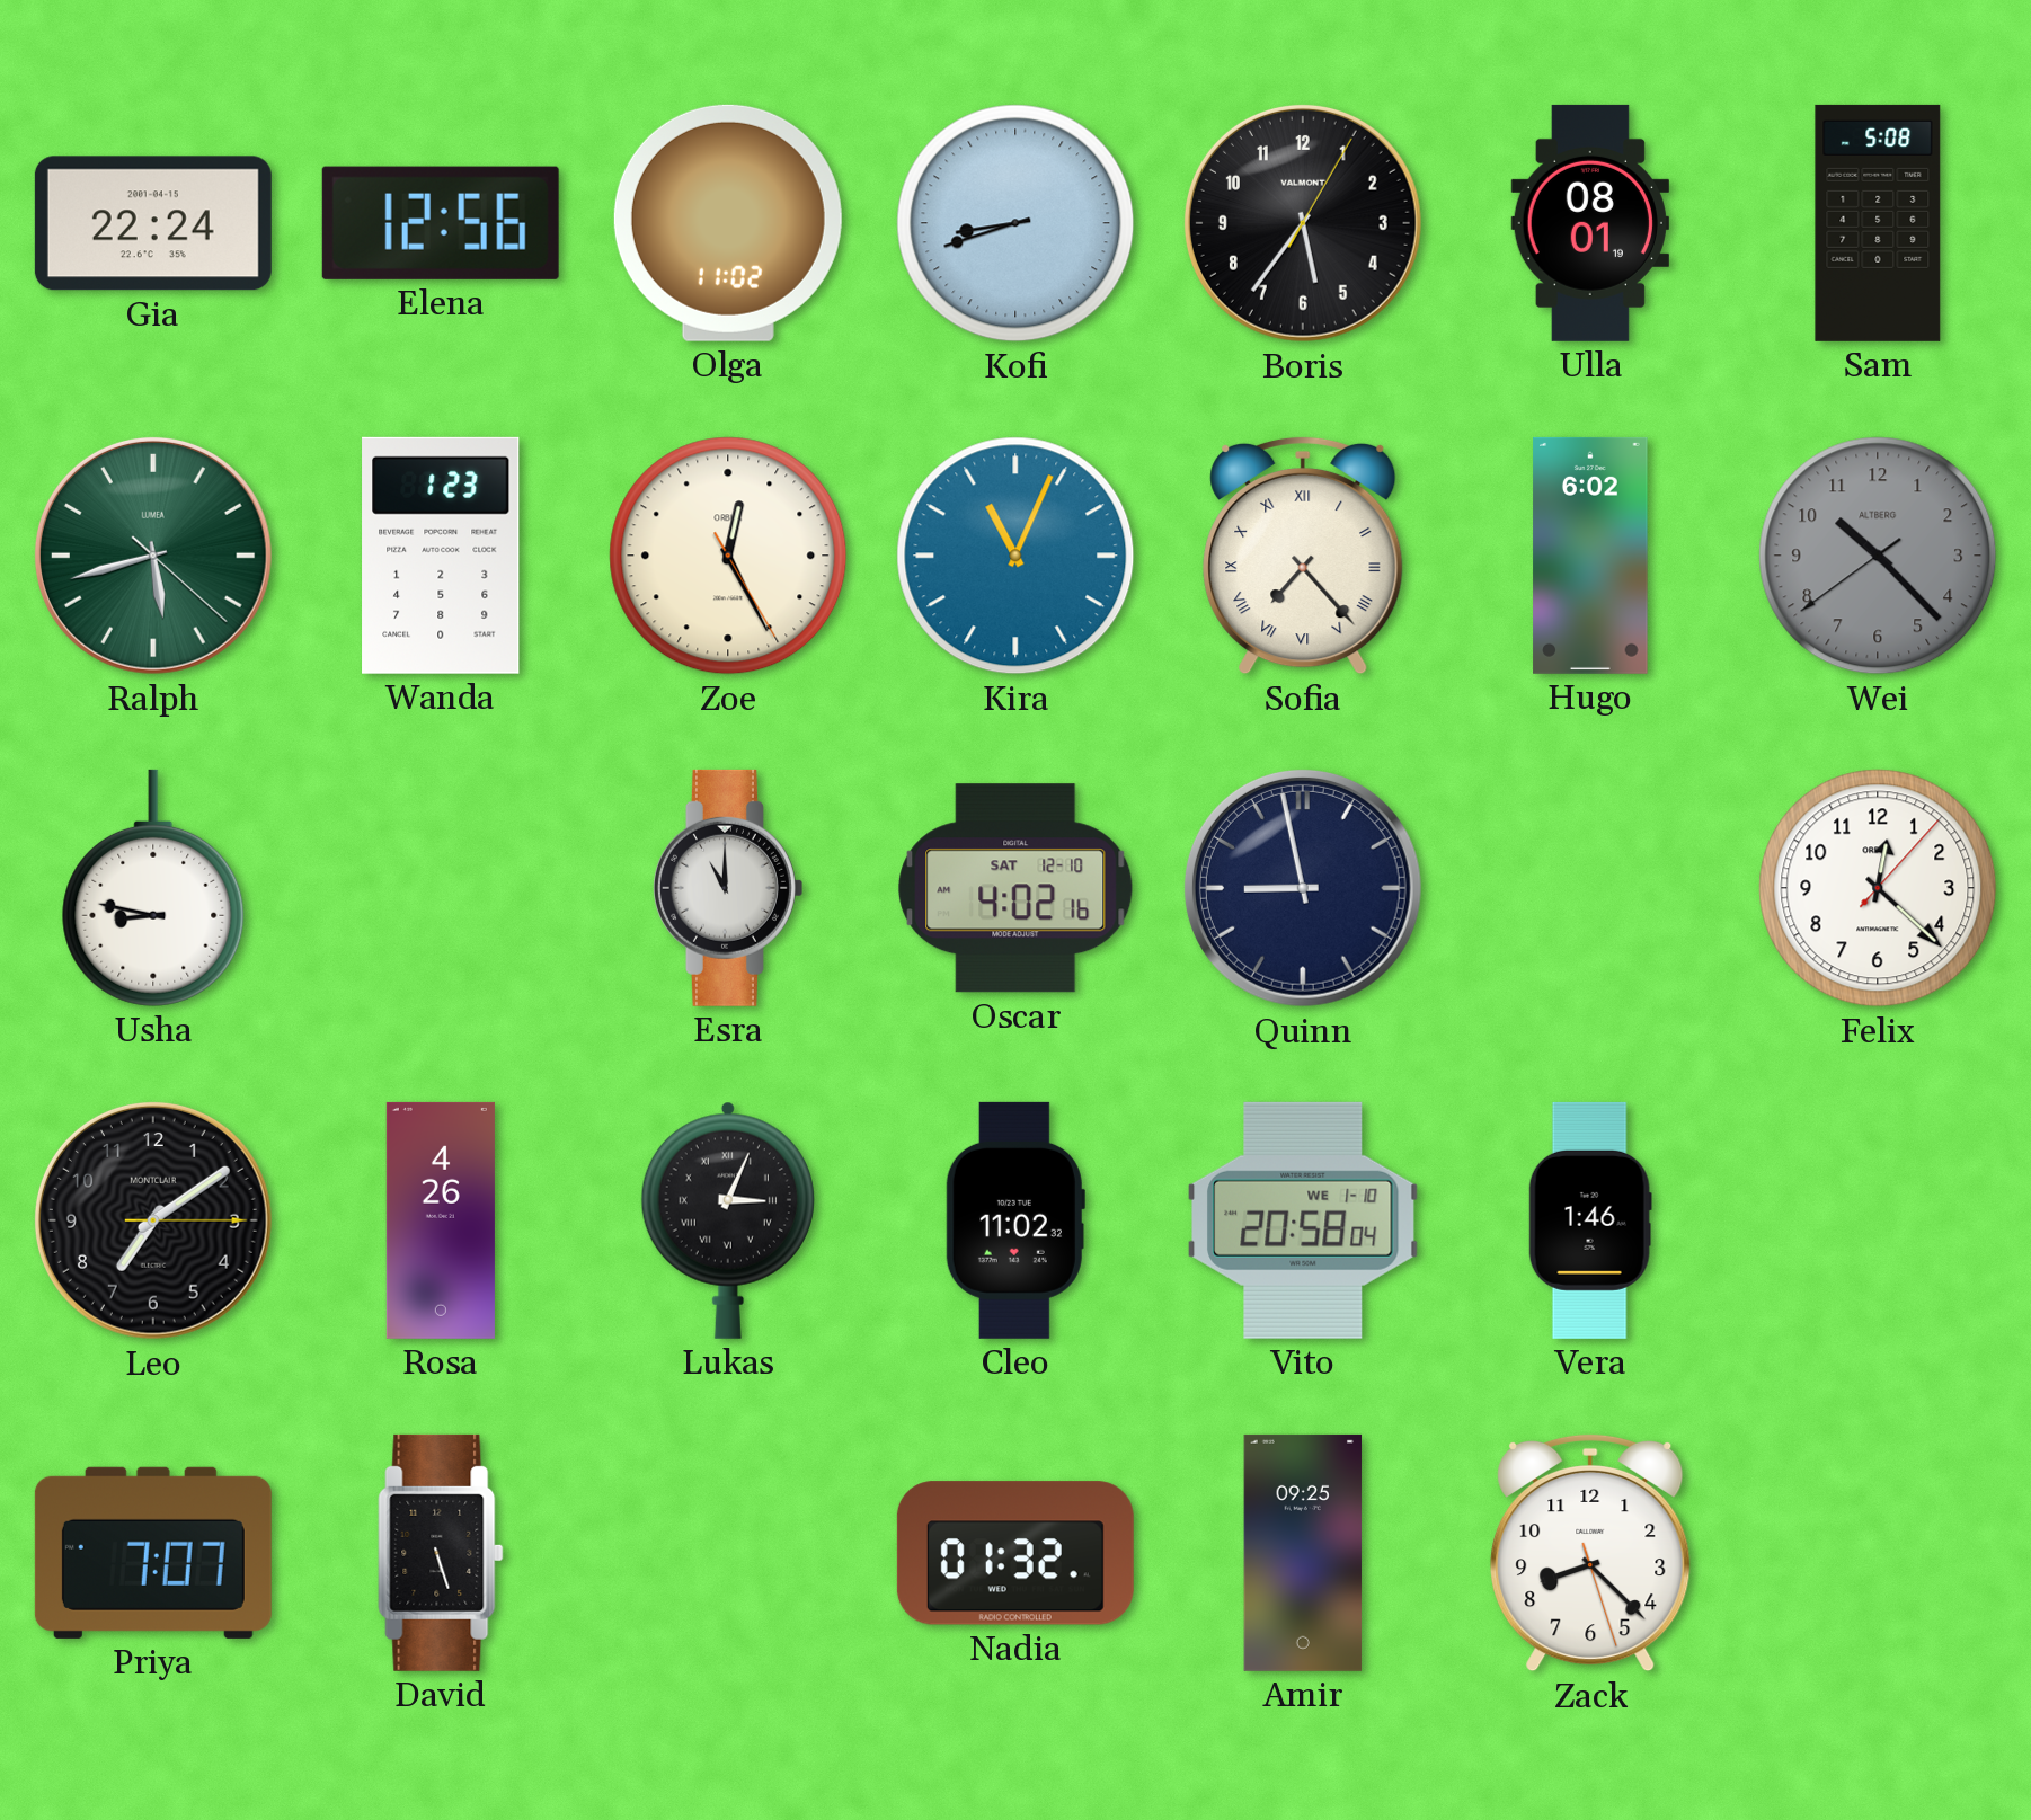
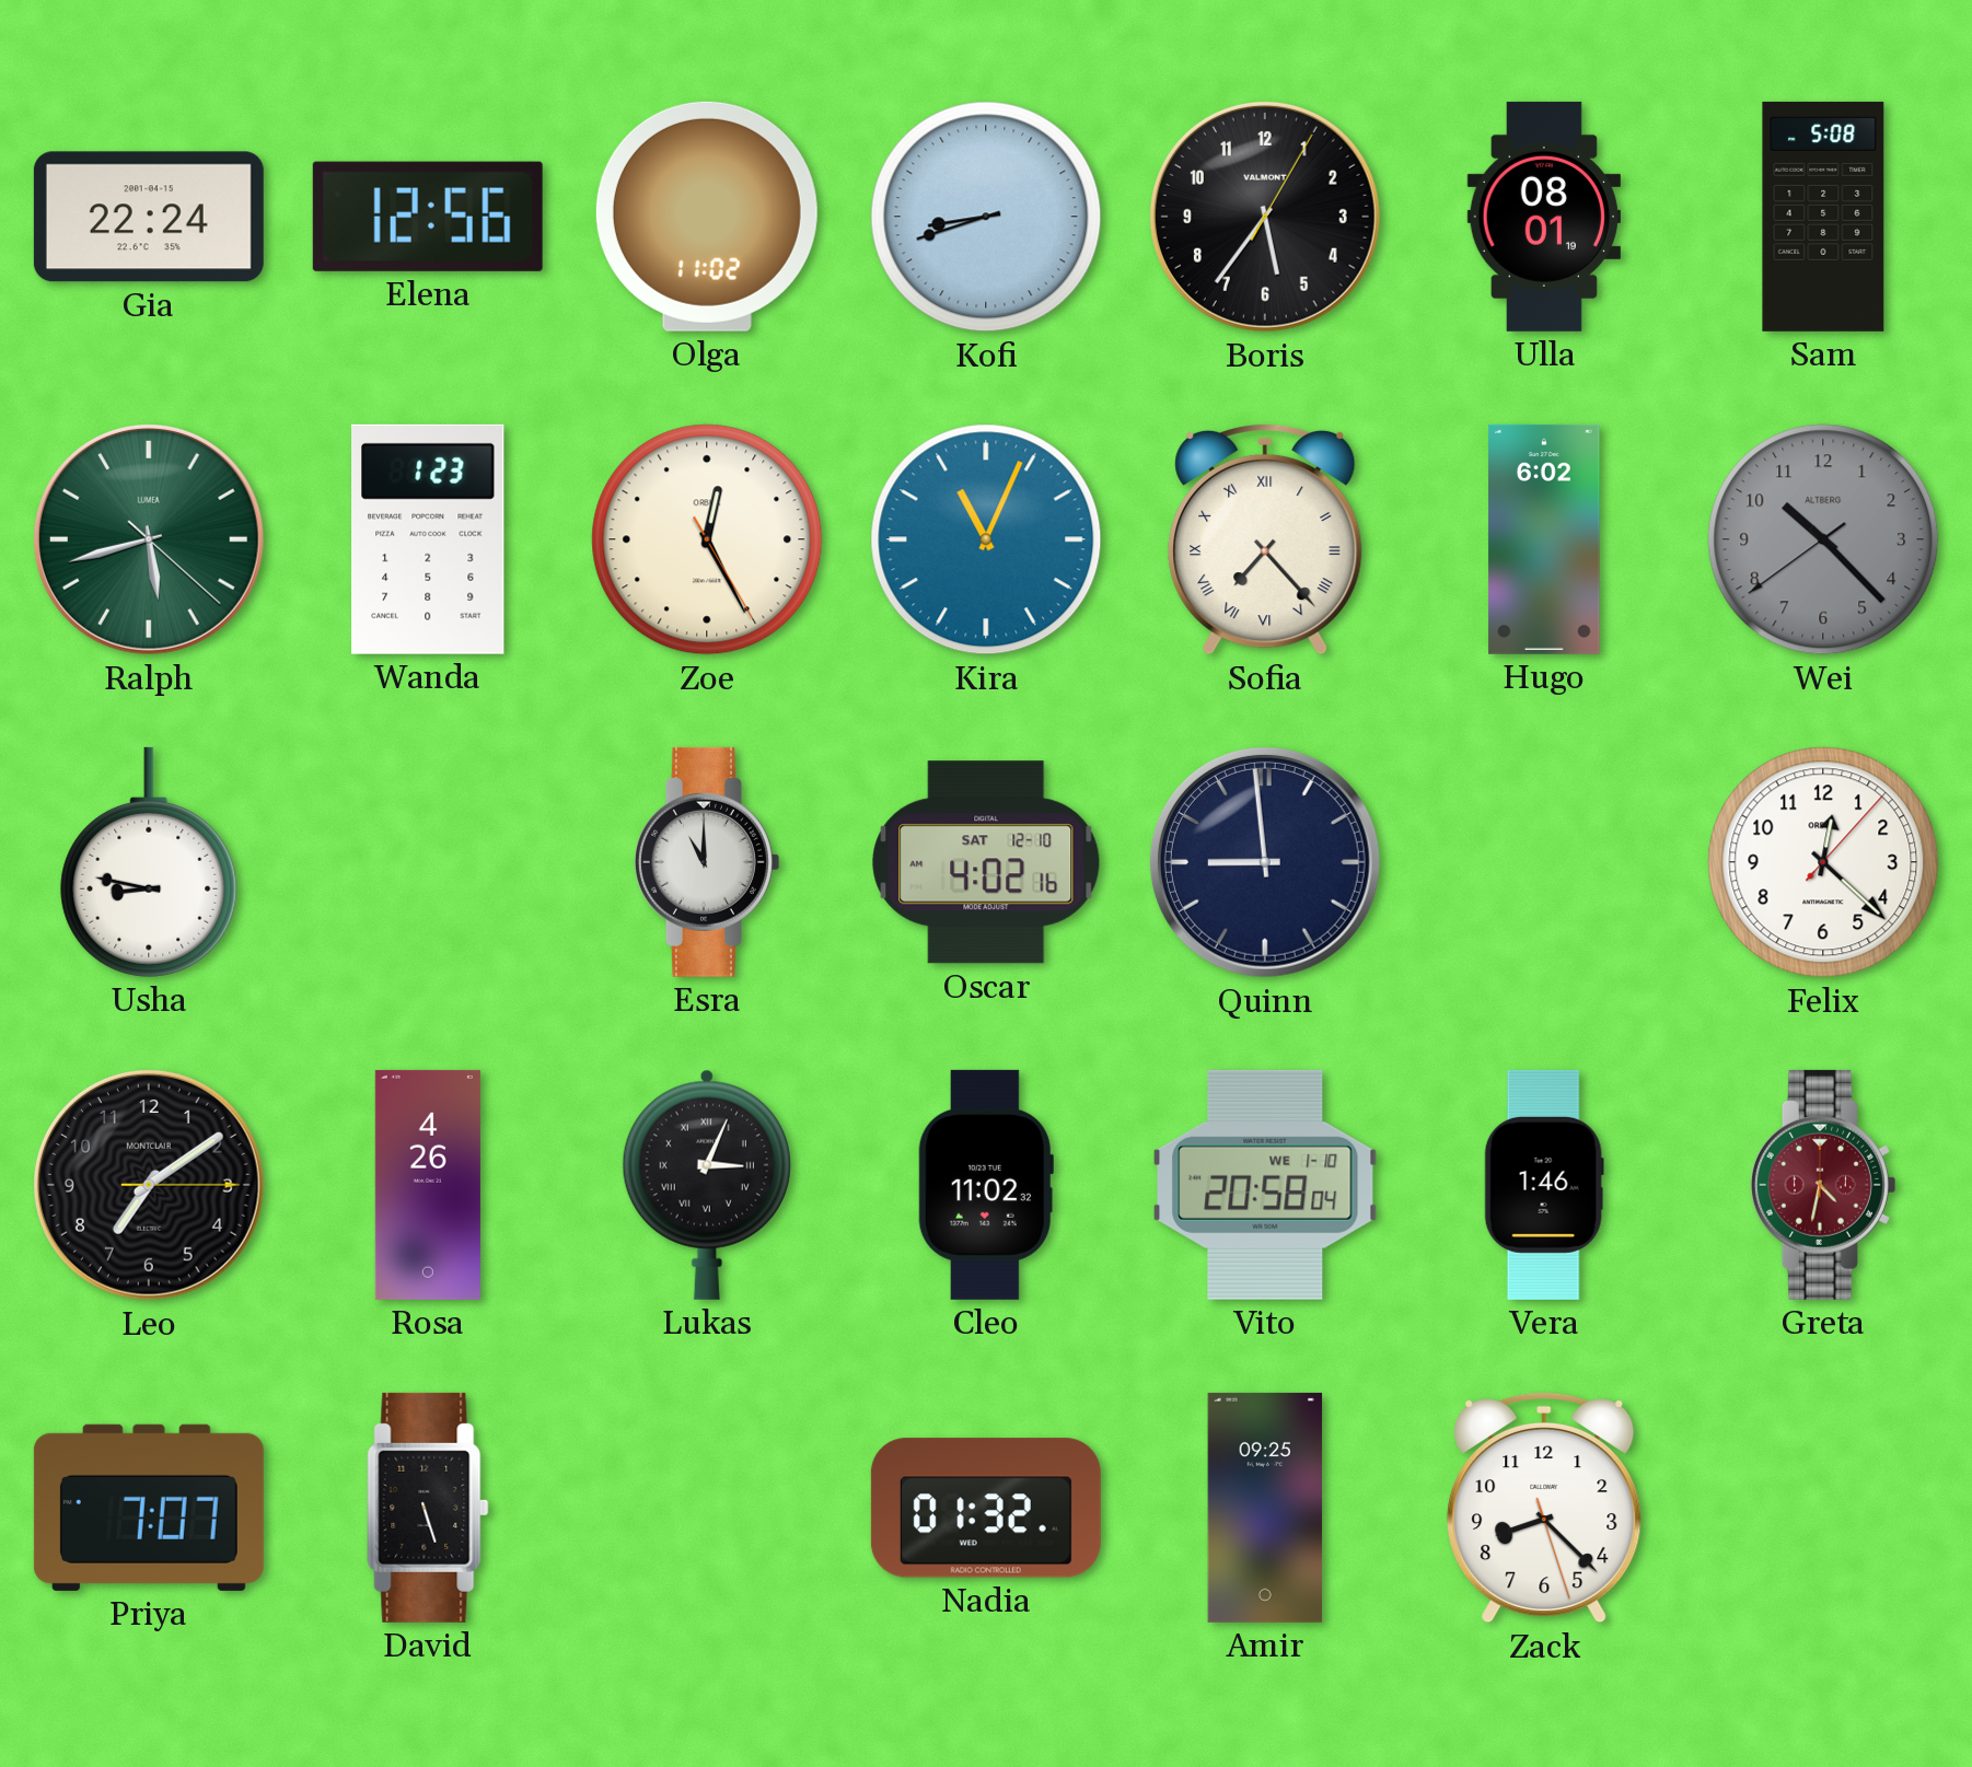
Quinn: 8:58 -> 8:59
Greta: none -> 4:32
